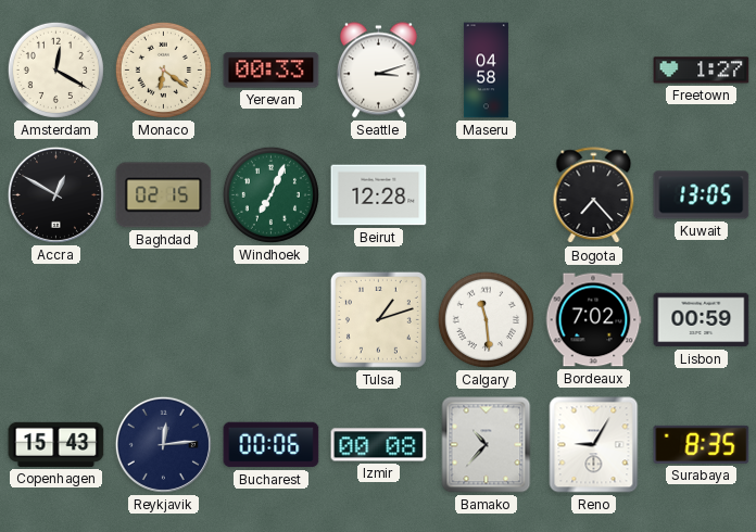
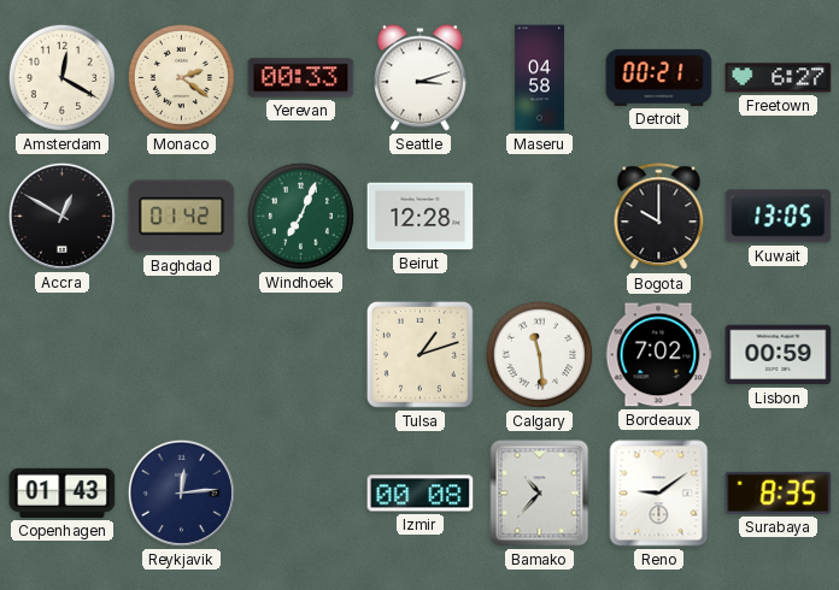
Monaco: 6:21 -> 2:21
Detroit: none -> 00:21
Freetown: 1:27 -> 6:27
Baghdad: 02:15 -> 01:42
Bogota: 7:23 -> 10:00
Copenhagen: 15:43 -> 01:43
Bucharest: 00:06 -> none
Reno: 9:05 -> 9:09
